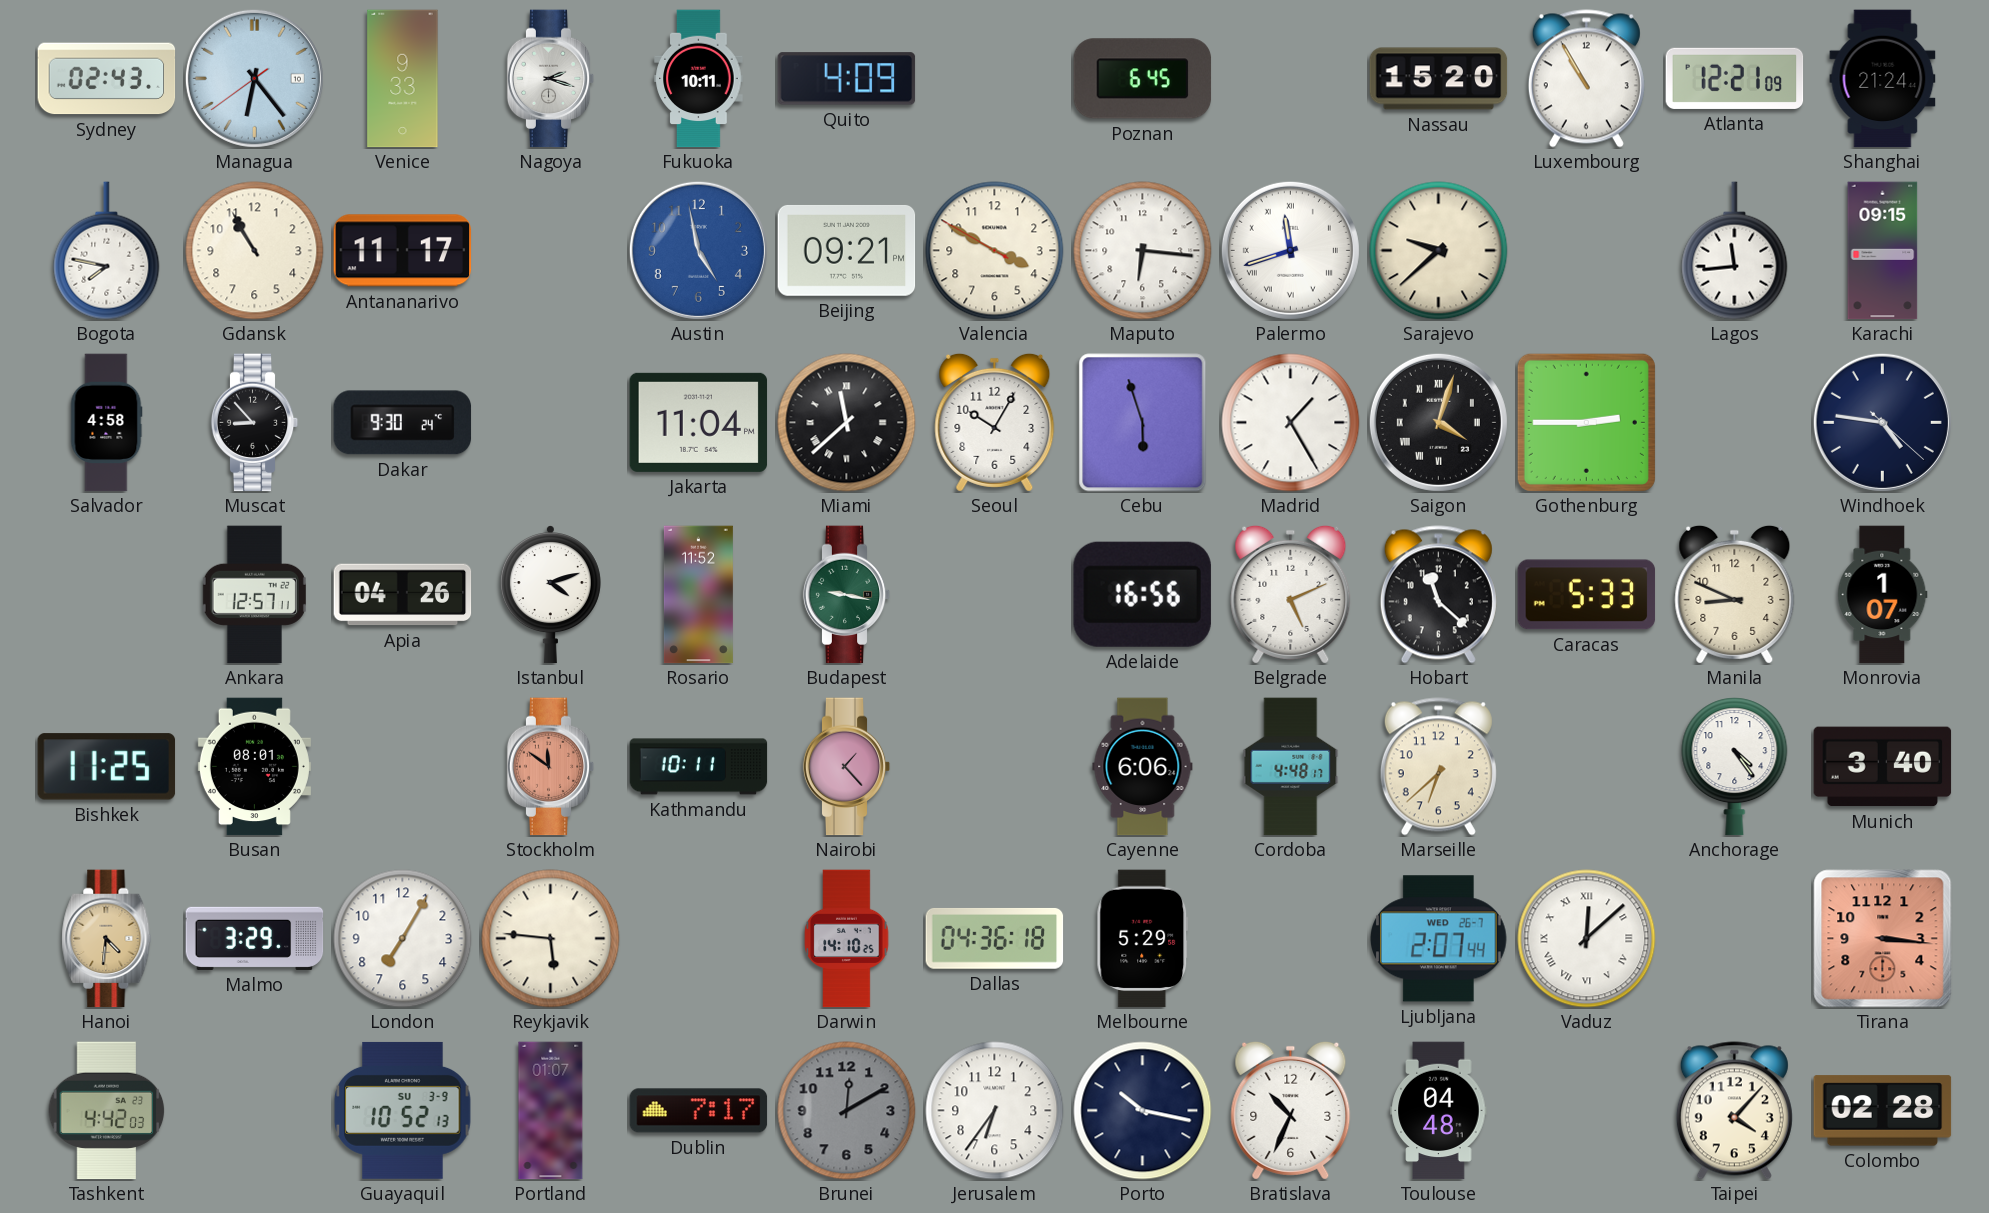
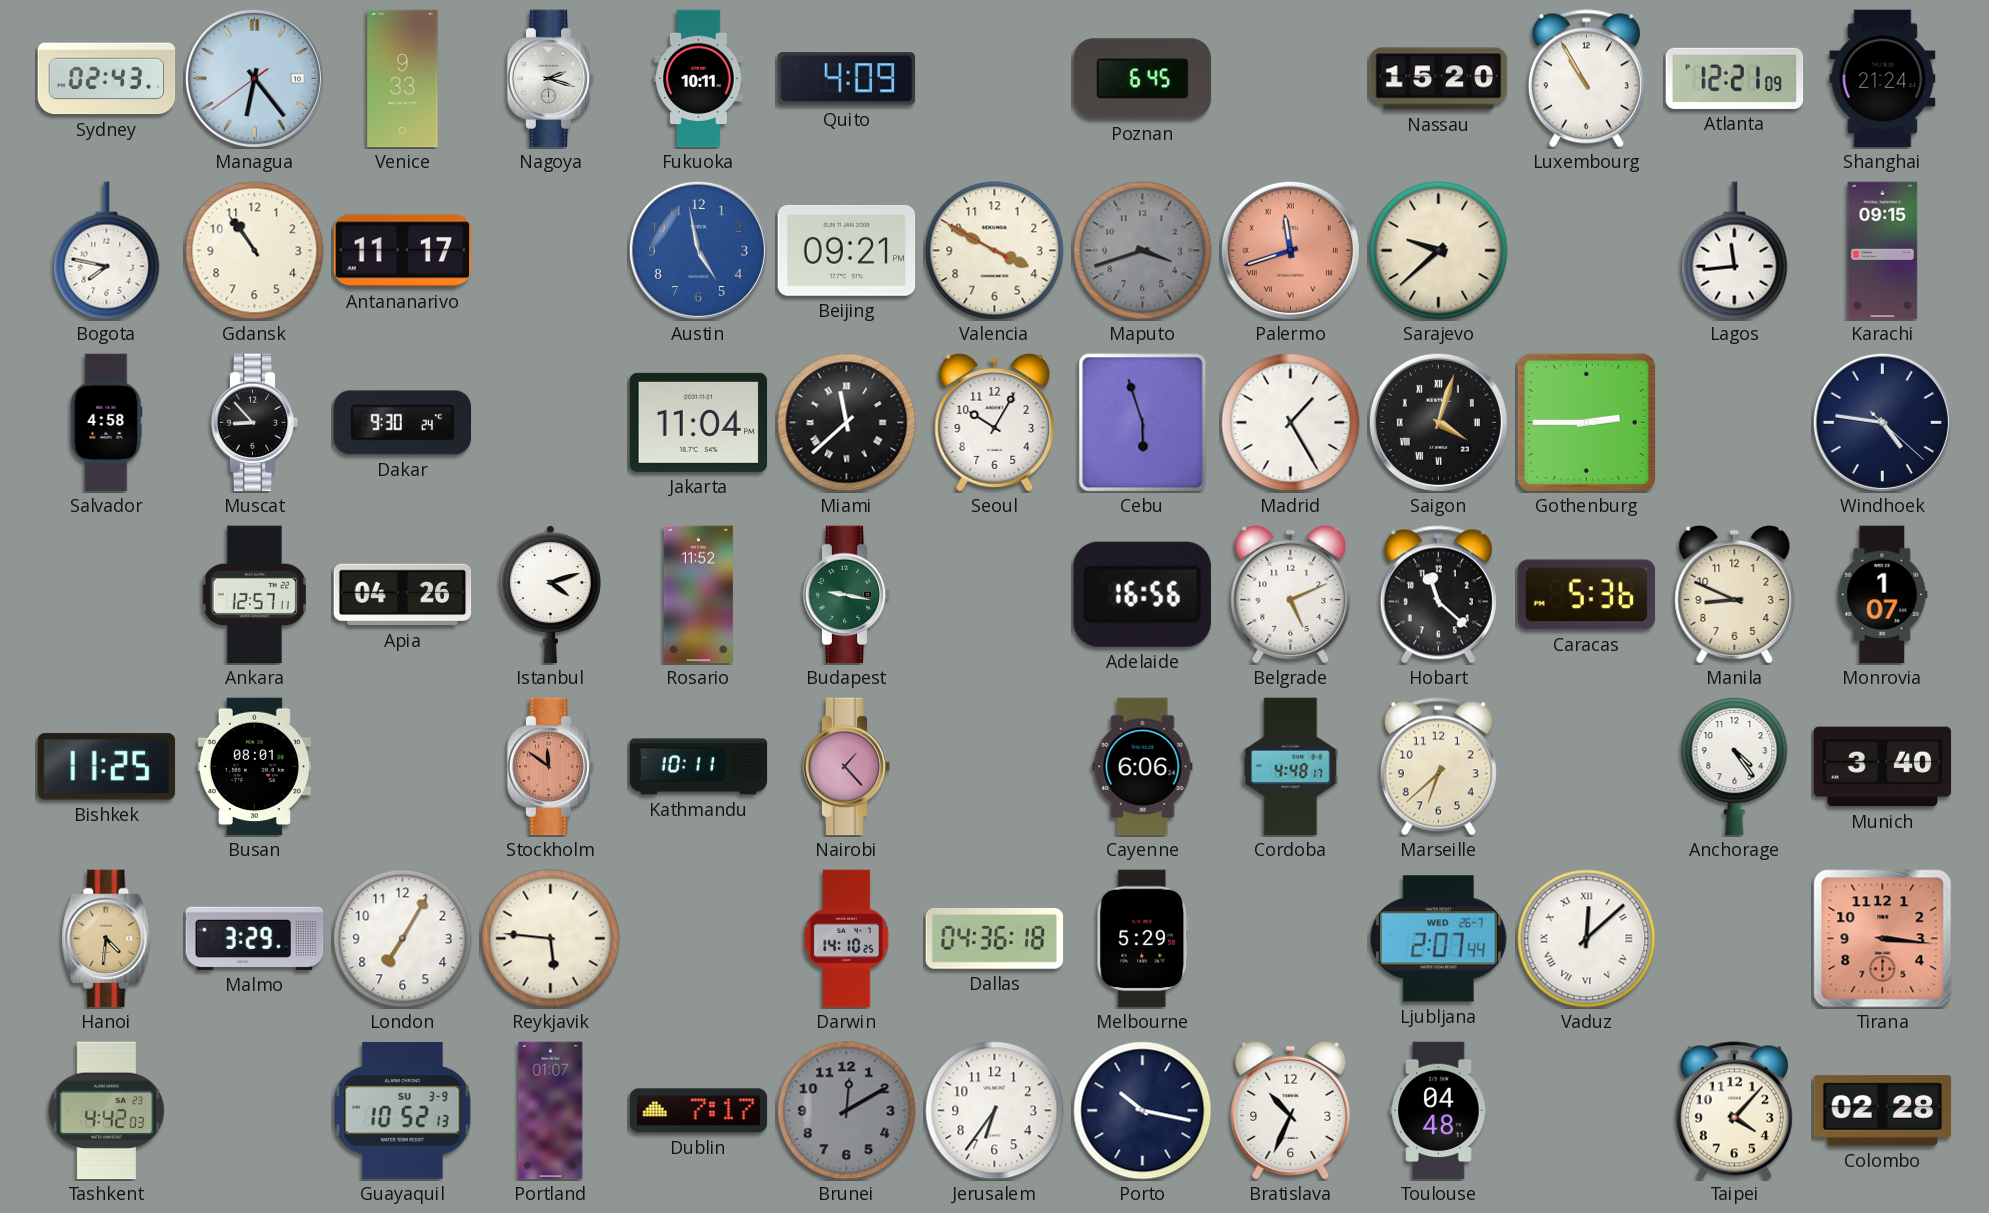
Gdansk: 10:55 -> 10:54
Maputo: 6:16 -> 3:42
Maputo dial: white -> grey
Palermo dial: white -> salmon
Caracas: 5:33 -> 5:36
